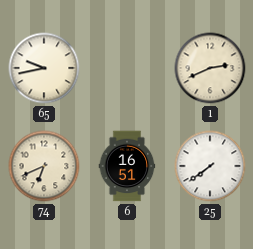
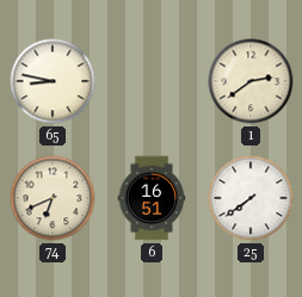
65: 9:43 -> 8:47
1: 2:41 -> 2:39
